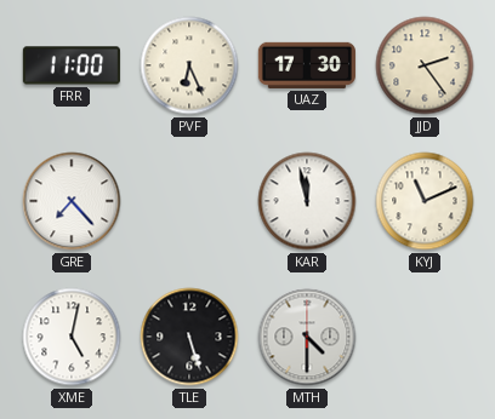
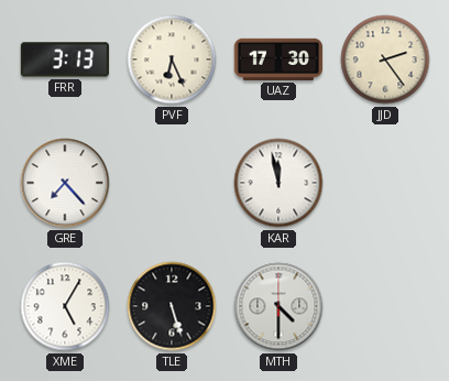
FRR: 11:00 -> 3:13
KYJ: 11:11 -> none
XME: 5:02 -> 5:05
